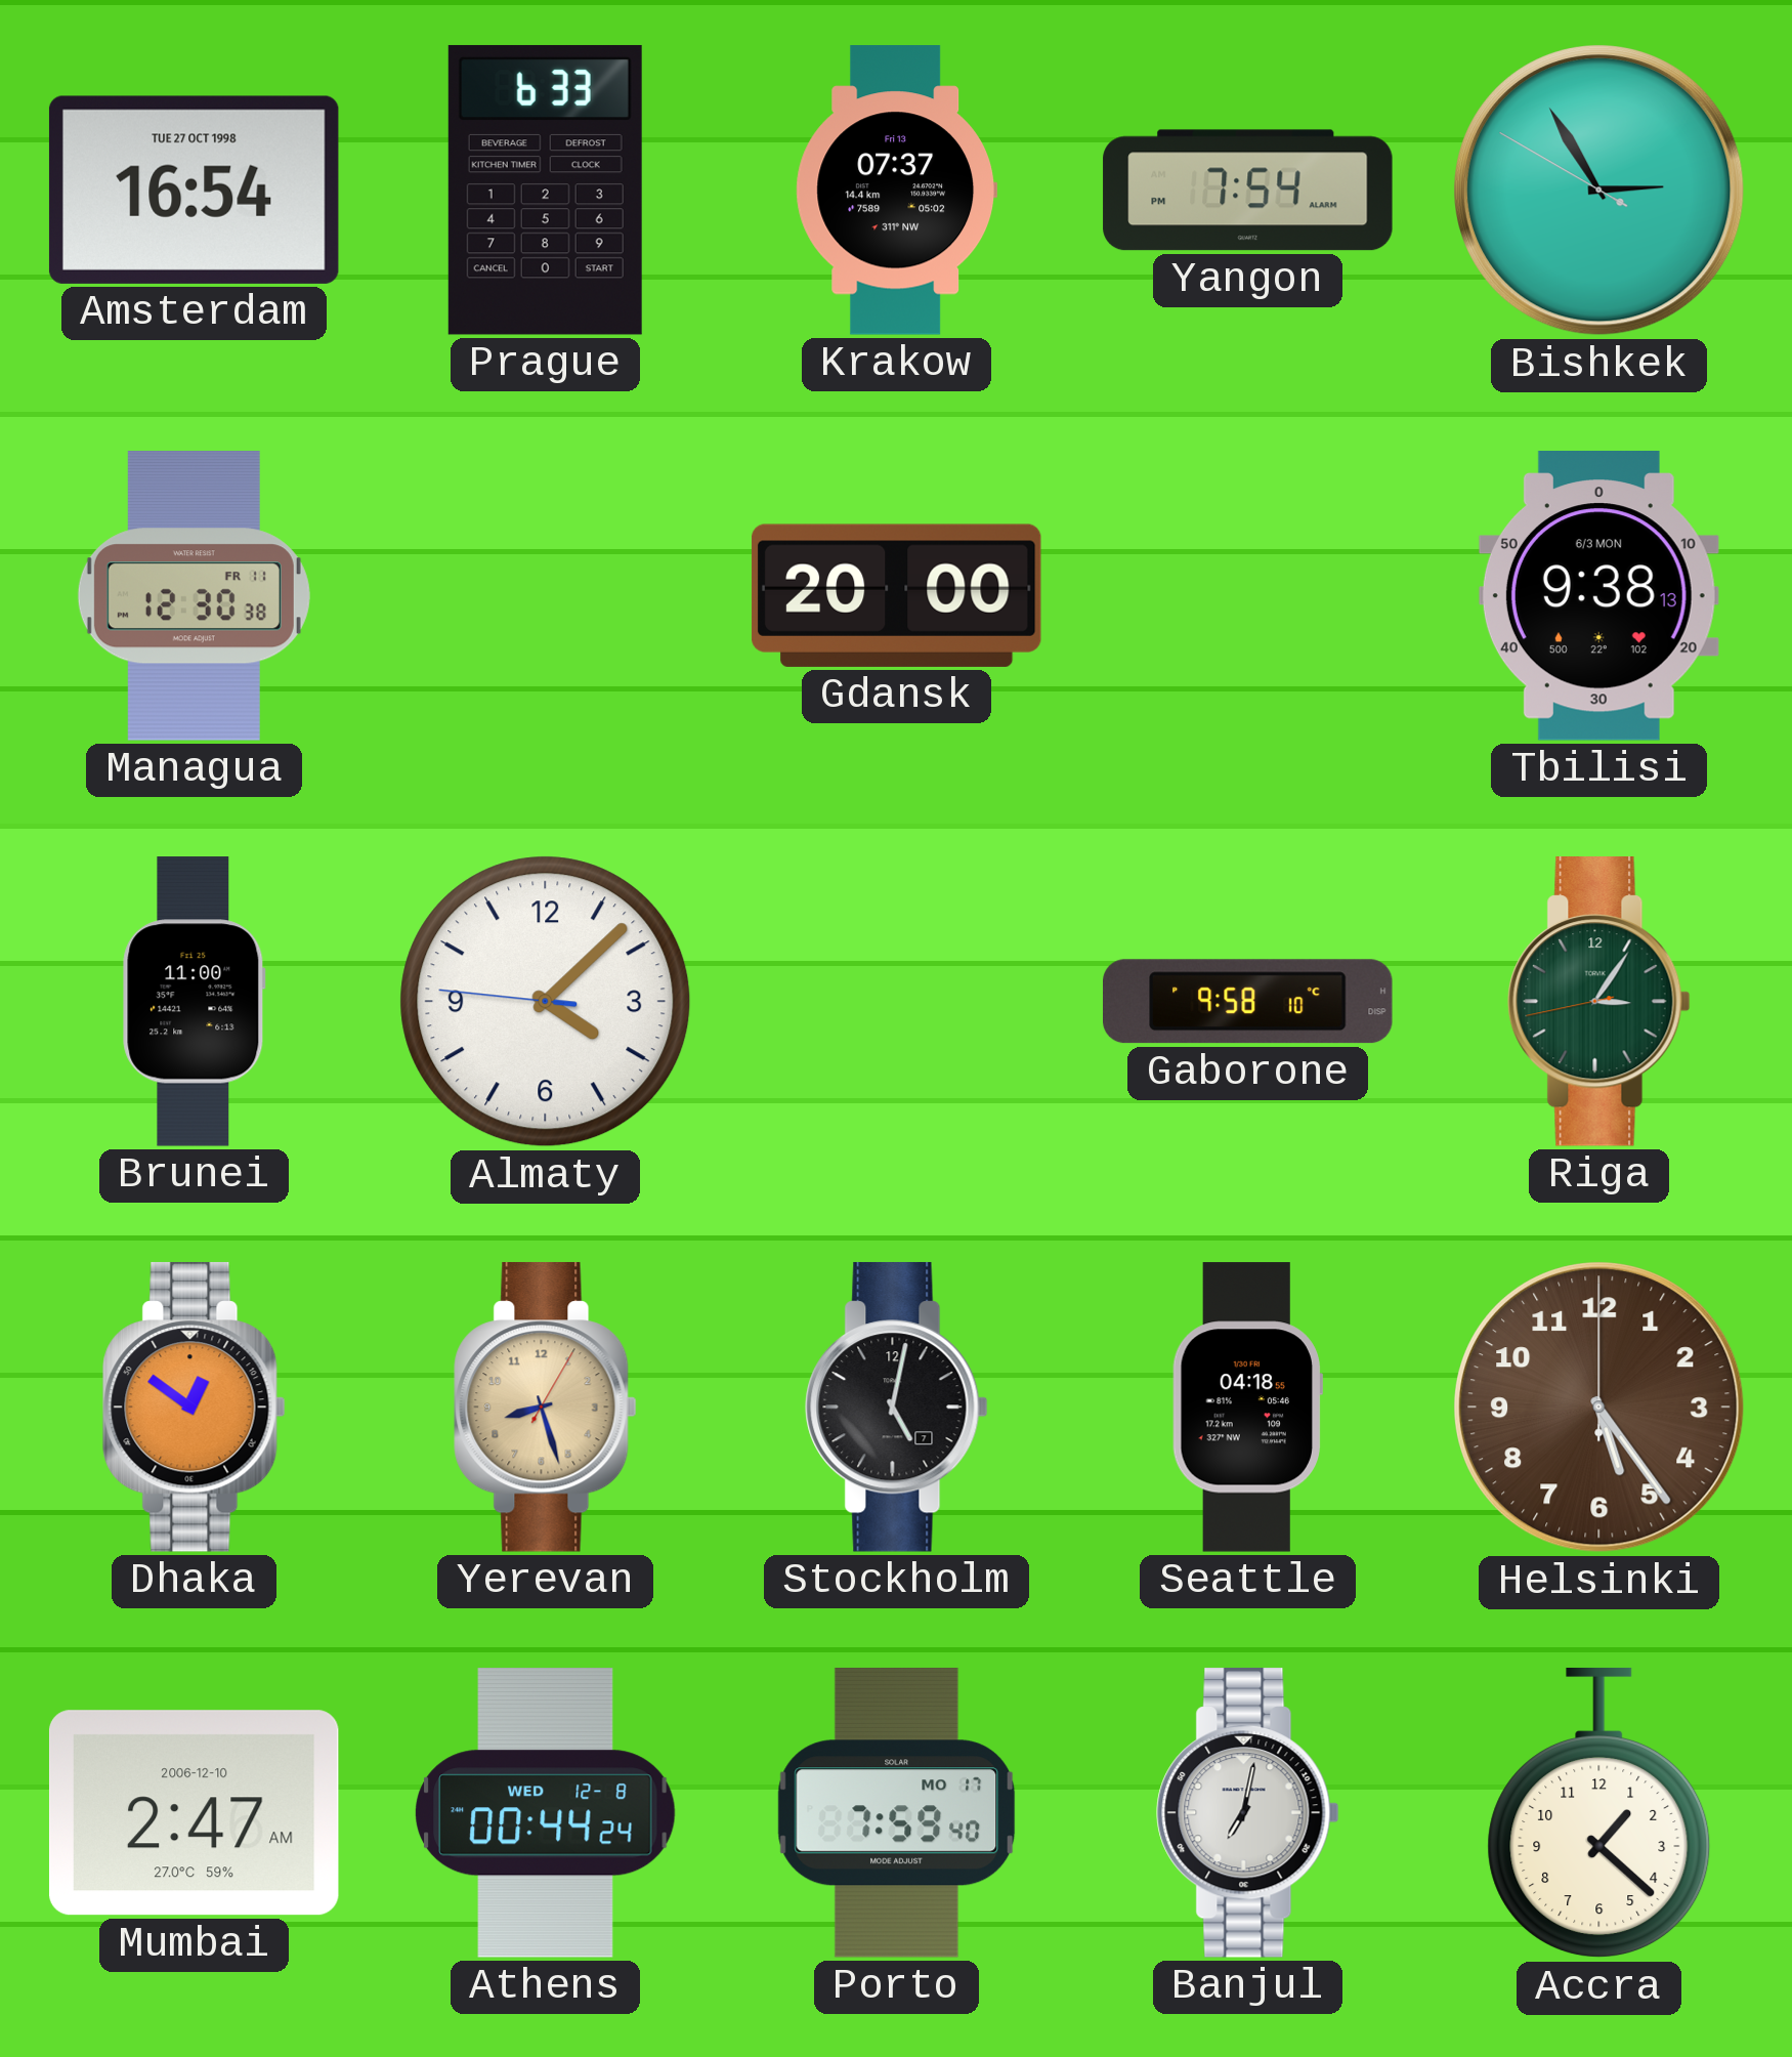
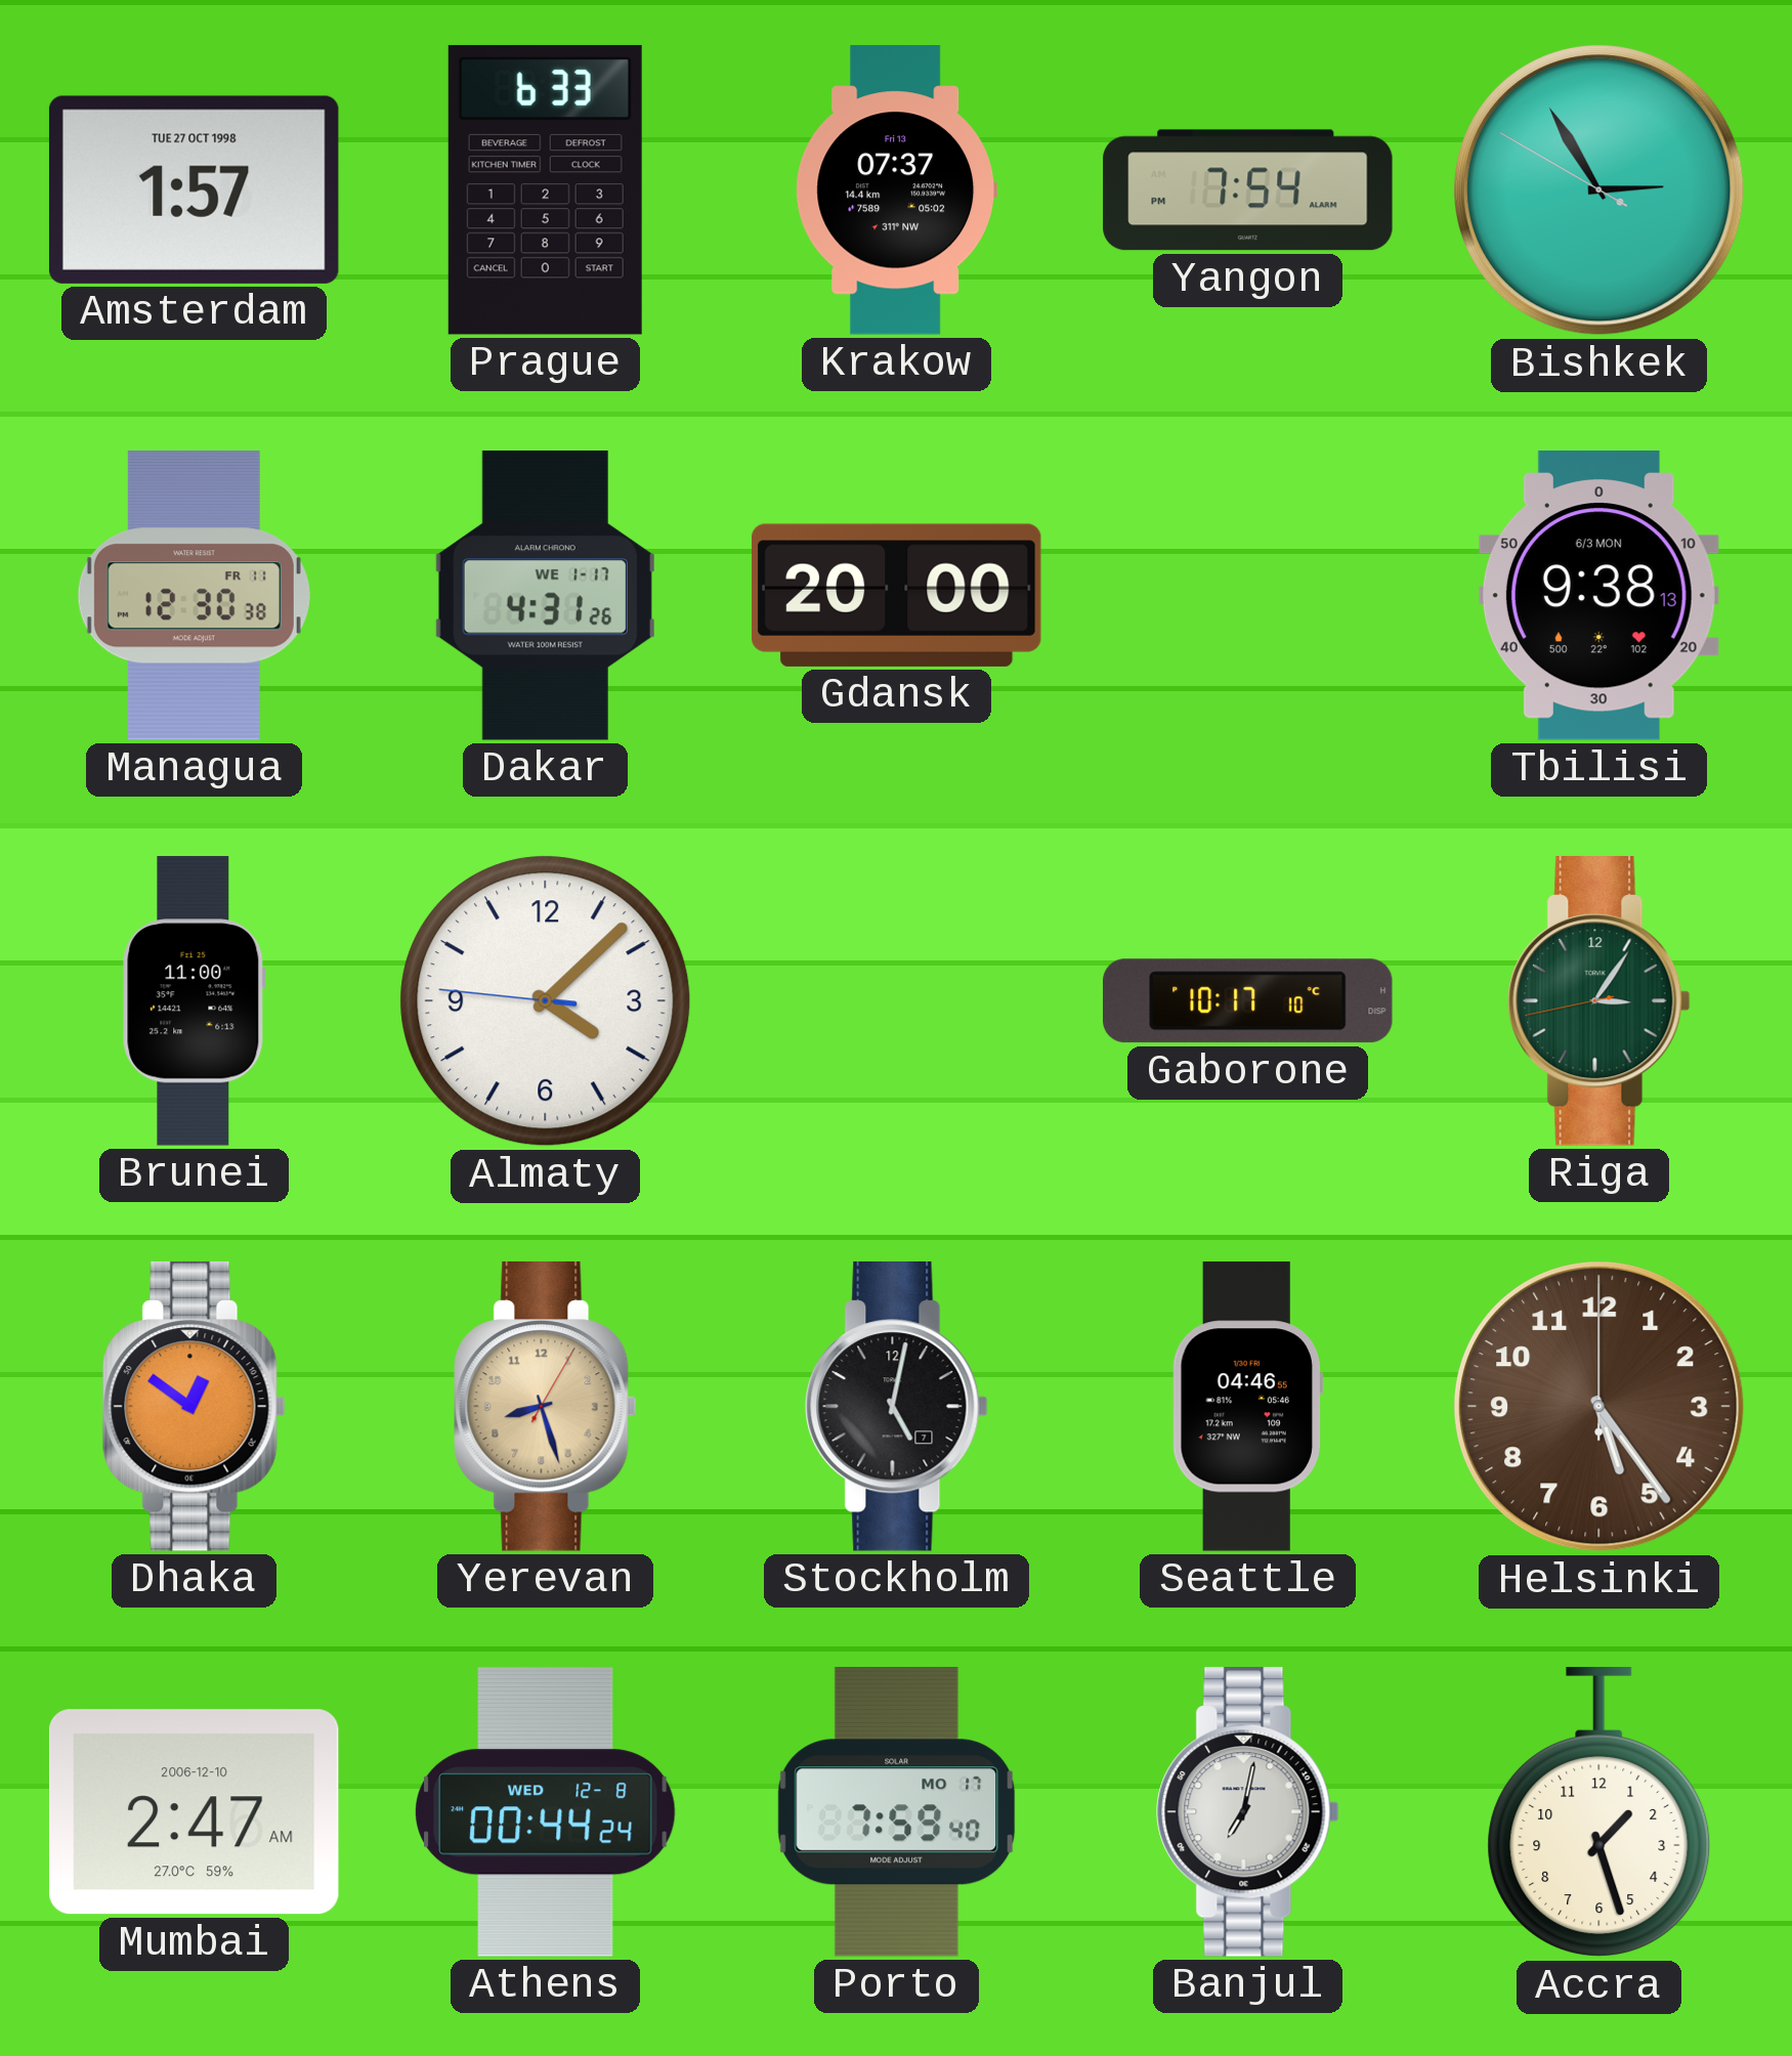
Amsterdam: 16:54 -> 1:57
Dakar: none -> 4:31
Gaborone: 9:58 -> 10:17
Seattle: 04:18 -> 04:46
Accra: 1:22 -> 1:27
